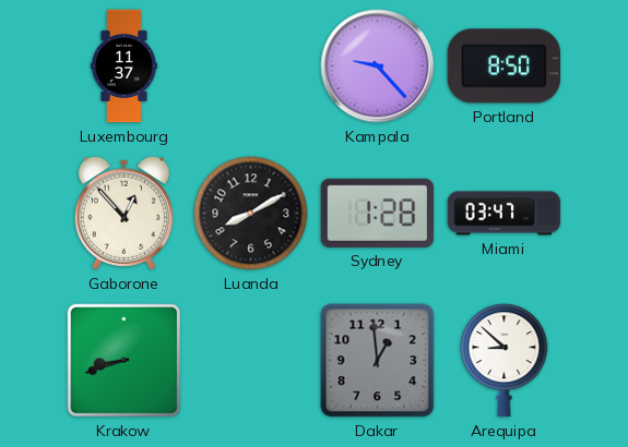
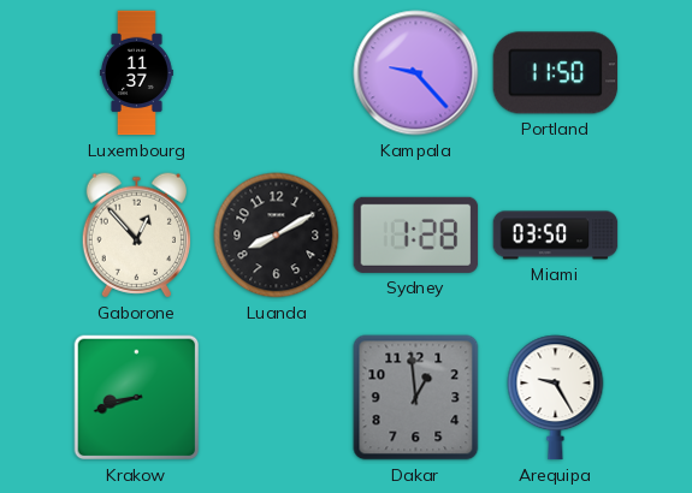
Portland: 8:50 -> 11:50
Miami: 03:47 -> 03:50
Arequipa: 8:52 -> 9:25
